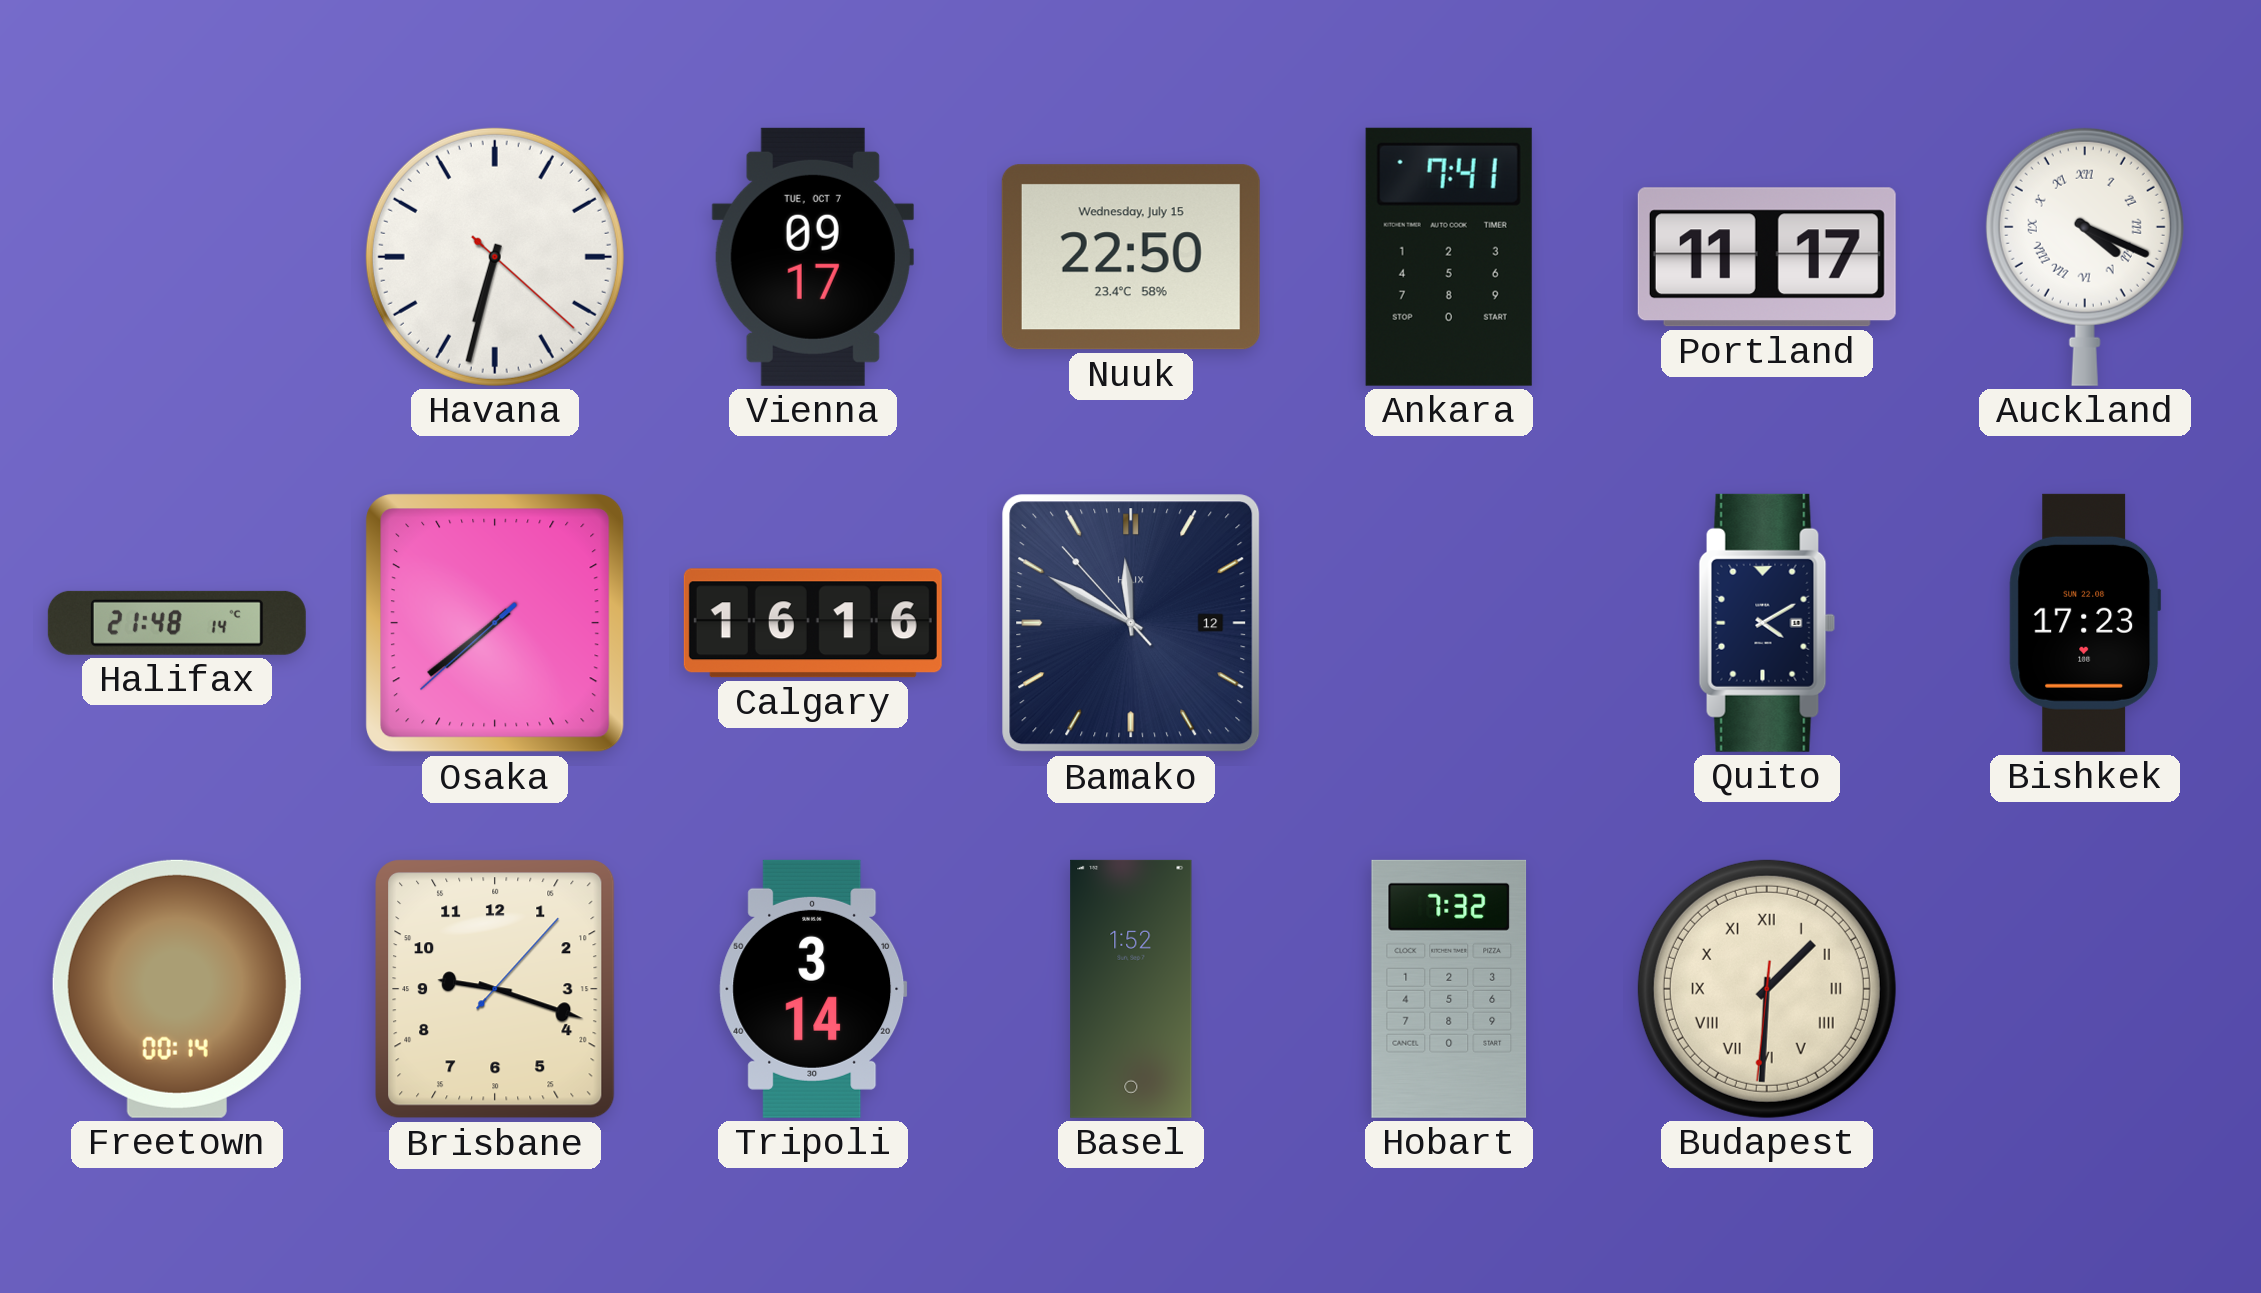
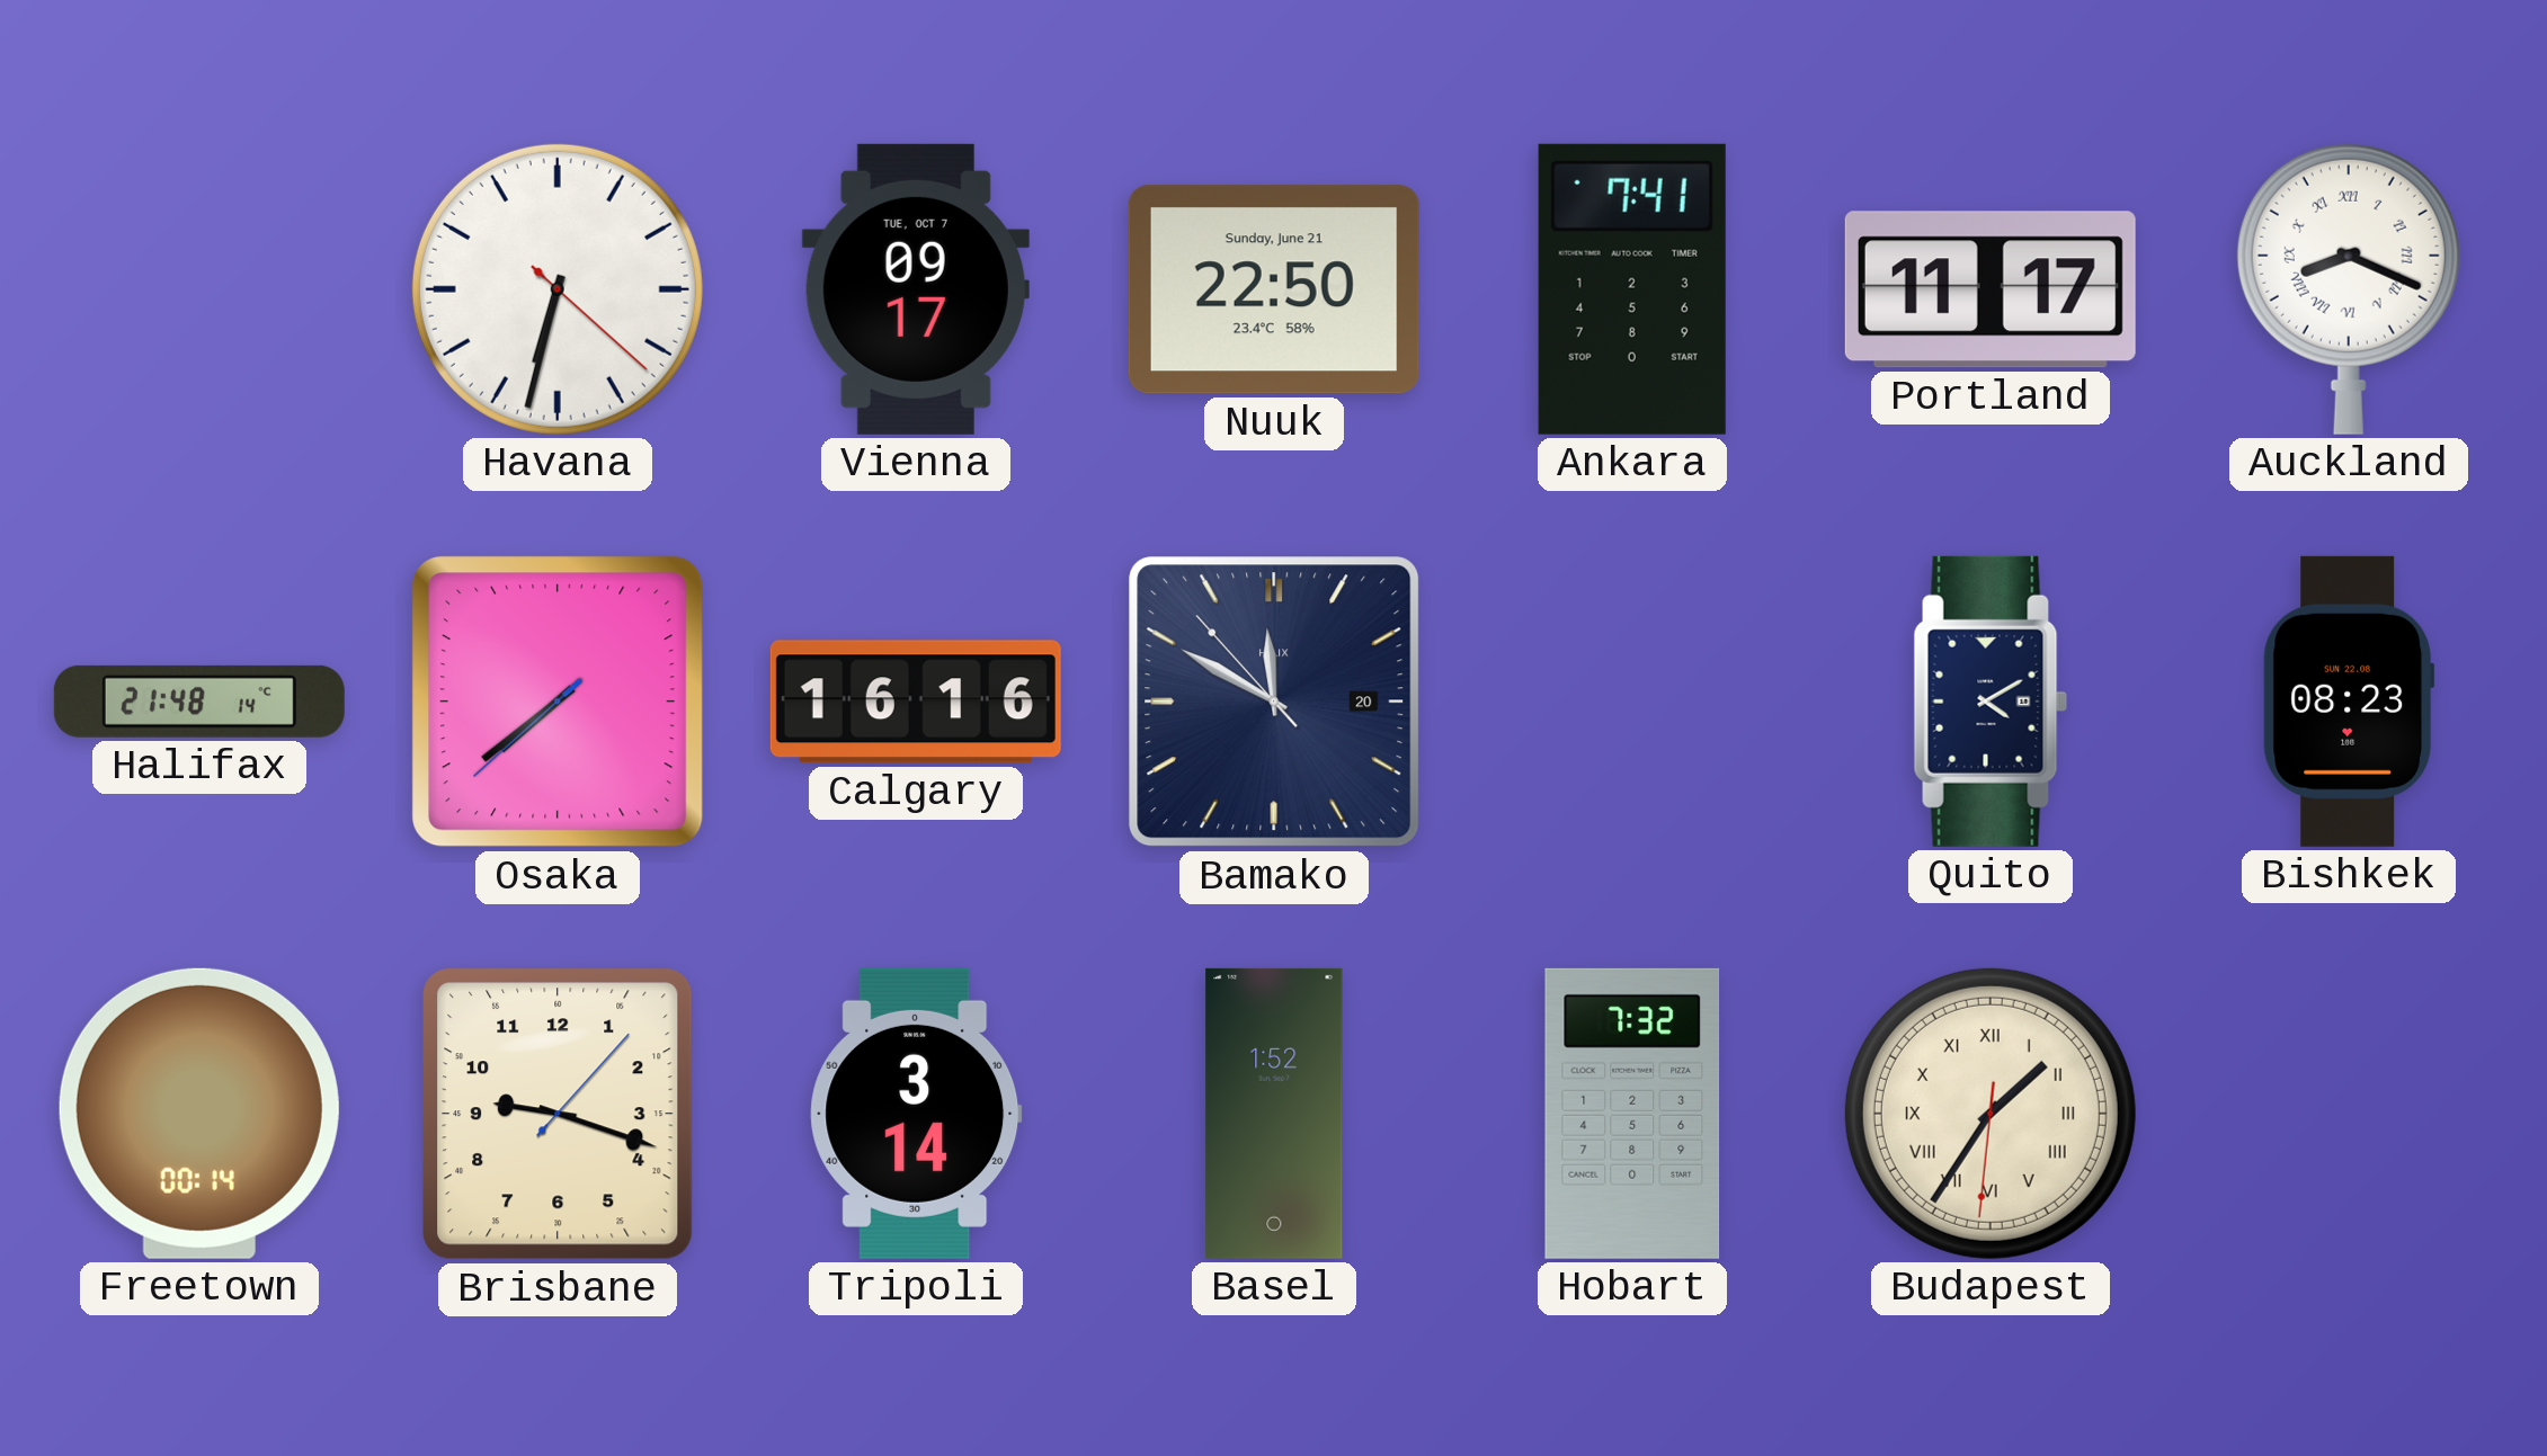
Nuuk date: Wednesday, July 15 -> Sunday, June 21
Auckland: 4:19 -> 8:19
Bamako date: 12 -> 20
Bishkek: 17:23 -> 08:23
Budapest: 1:30 -> 1:35
